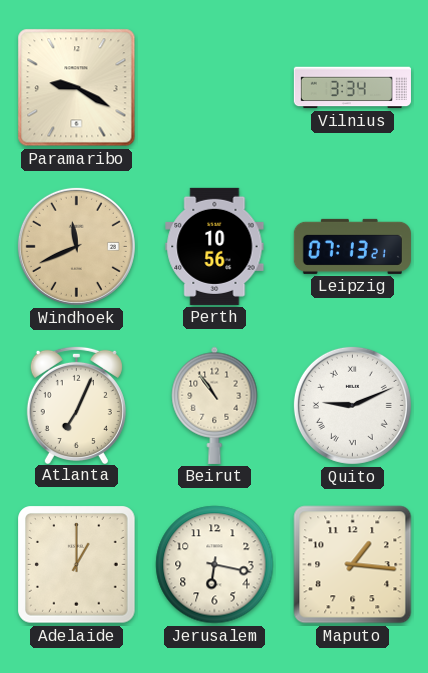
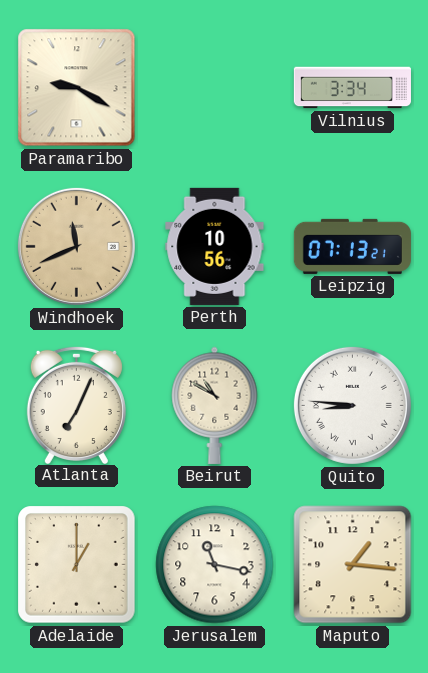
Beirut: 10:54 -> 10:50
Quito: 9:11 -> 8:46
Jerusalem: 6:17 -> 11:17
